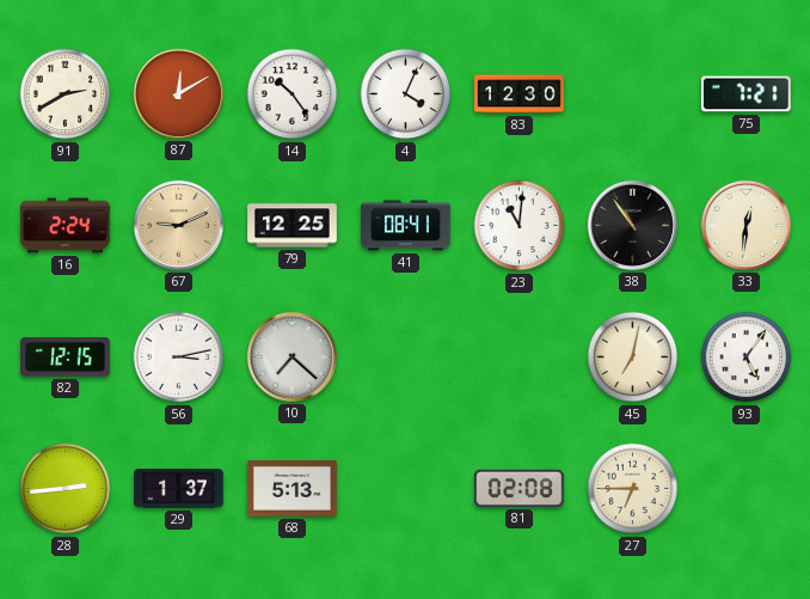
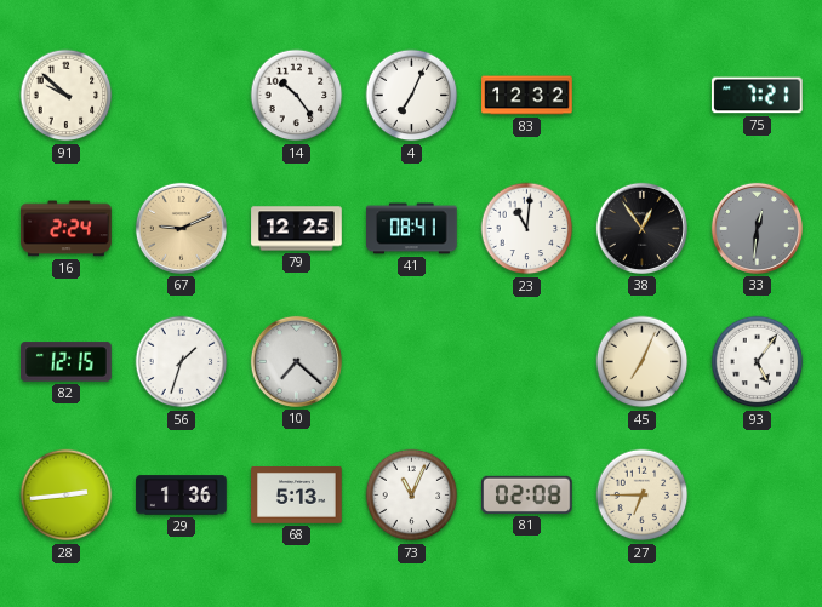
91: 2:40 -> 9:52
87: 12:10 -> none
4: 4:04 -> 7:04
83: 12:30 -> 12:32
38: 10:54 -> 12:54
33 dial: cream -> grey
56: 3:13 -> 1:33
45: 7:02 -> 7:04
29: 1:37 -> 1:36
73: none -> 11:04
